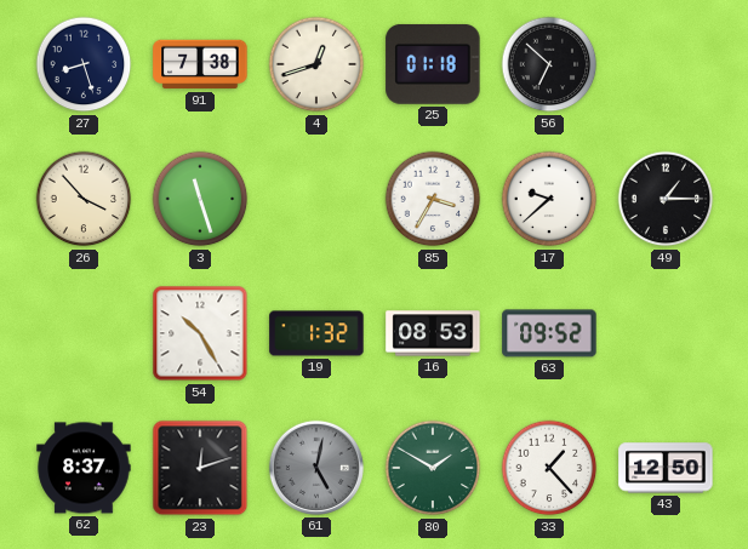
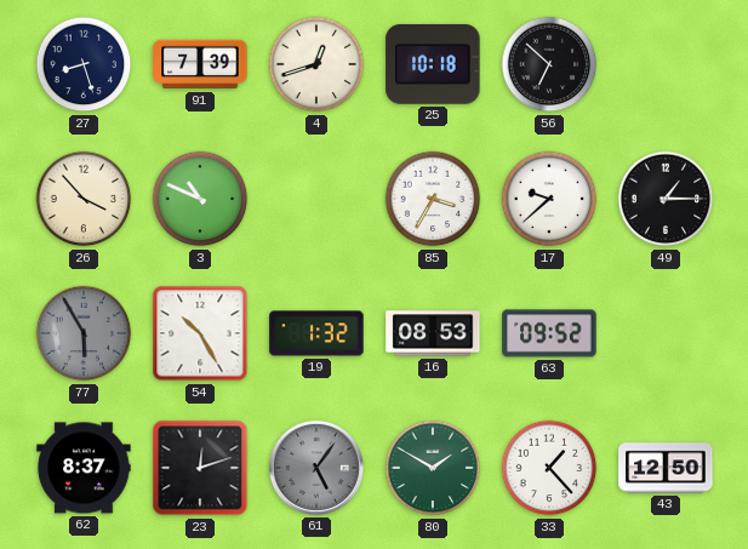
91: 7:38 -> 7:39
25: 01:18 -> 10:18
3: 11:27 -> 10:49
77: none -> 5:55
61: 5:02 -> 5:06
